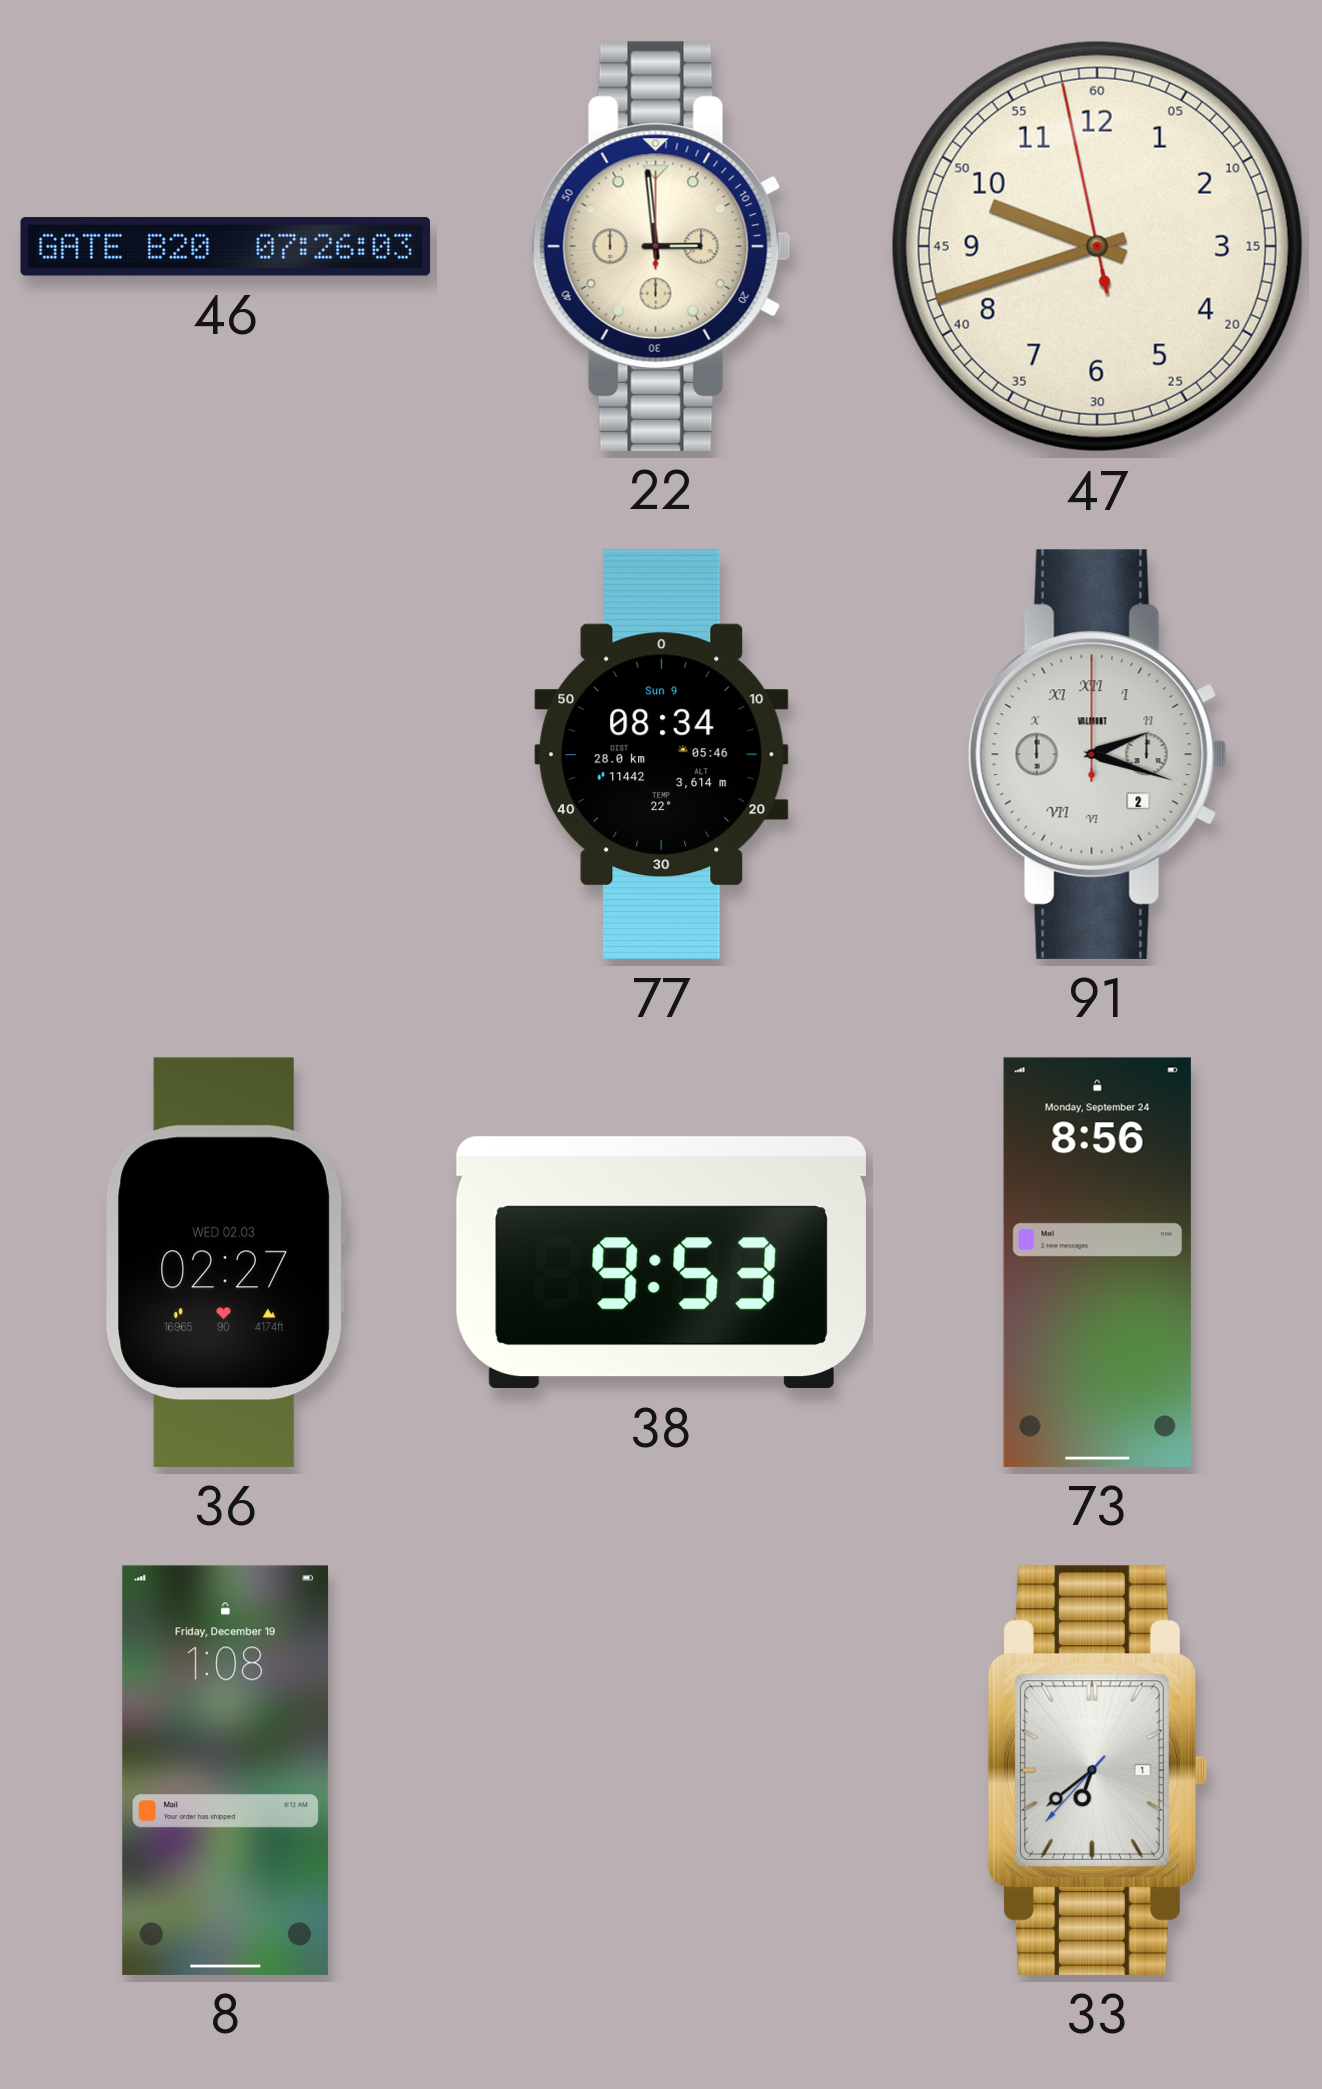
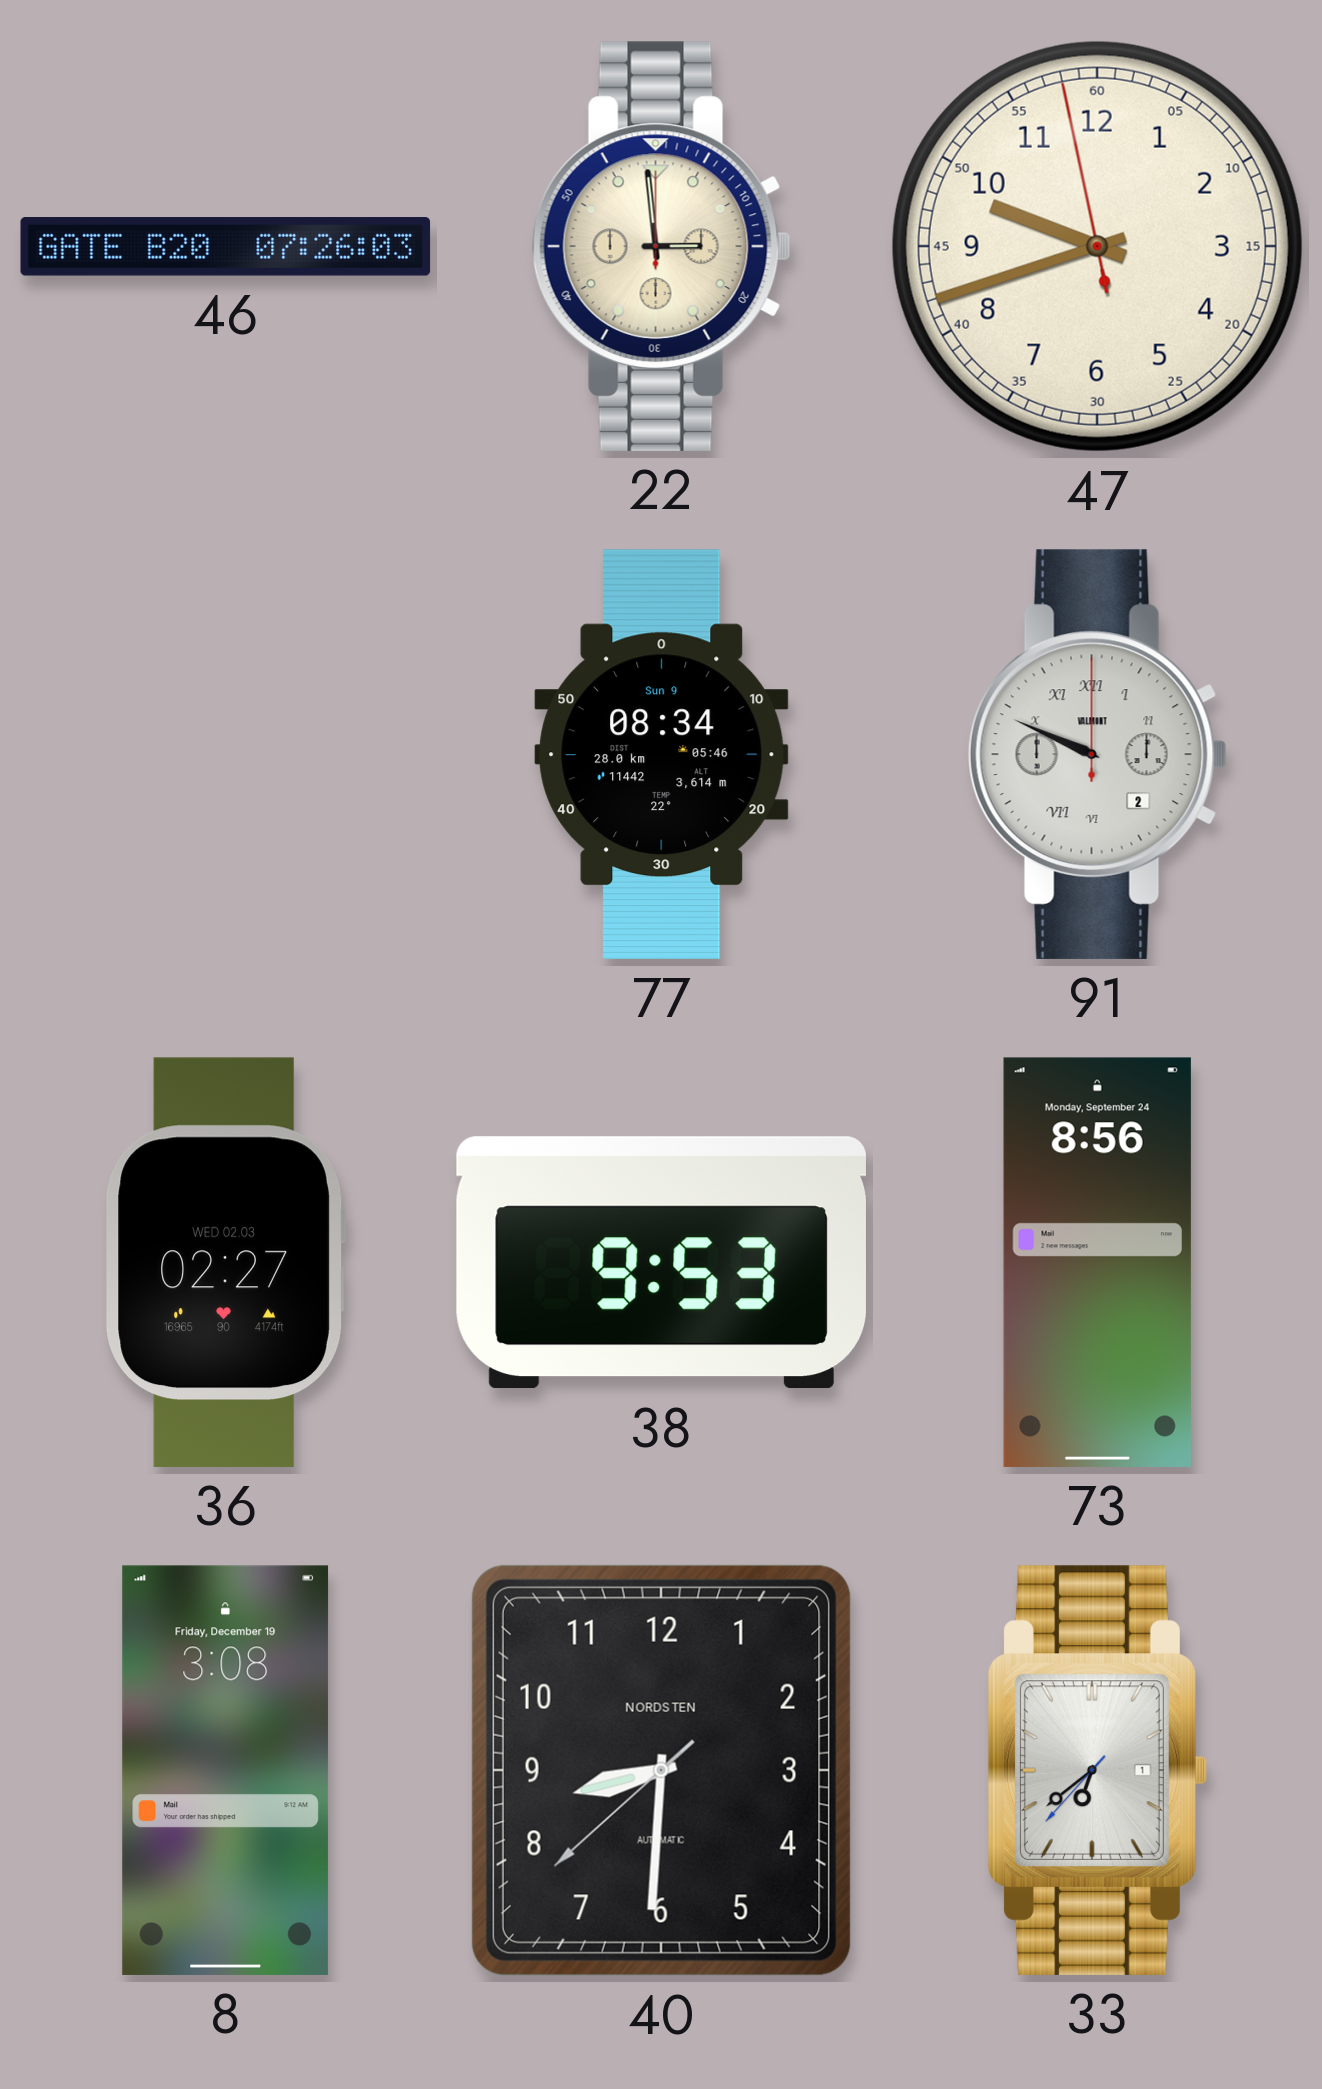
91: 2:18 -> 9:49
8: 1:08 -> 3:08
40: none -> 8:30
